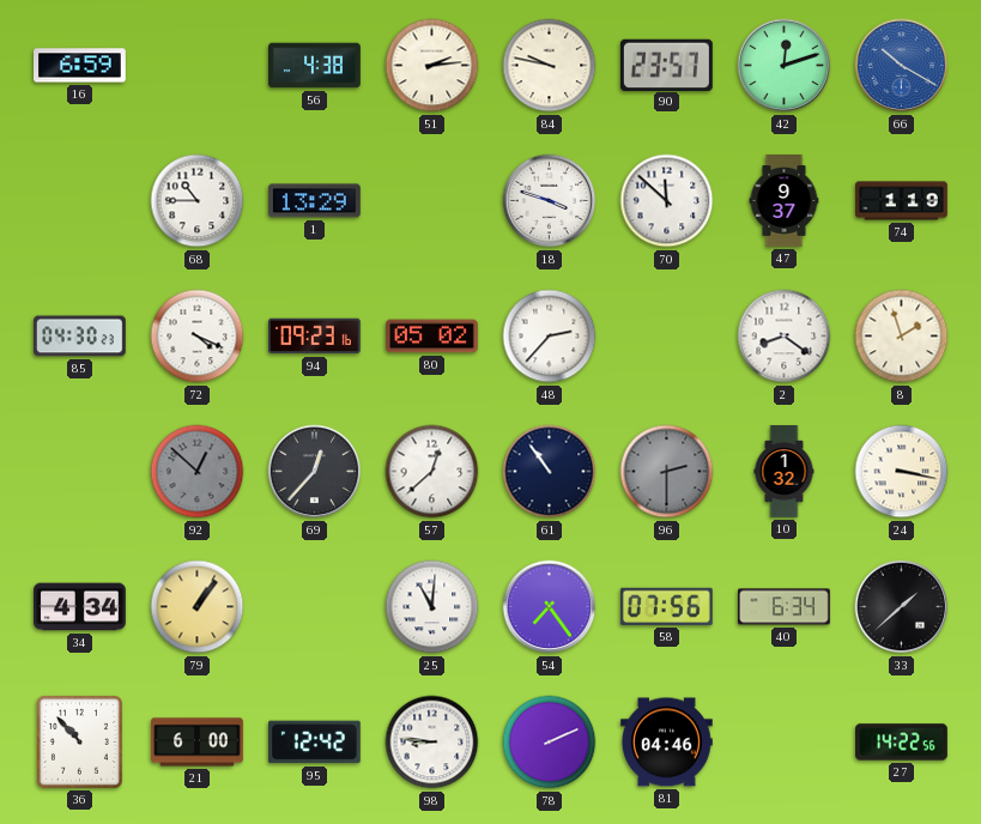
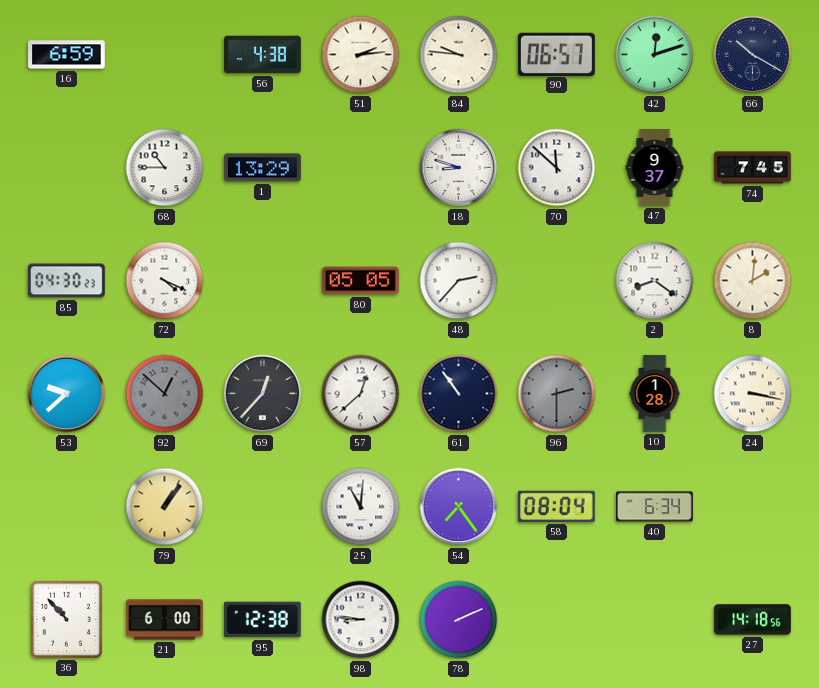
84: 9:47 -> 9:46
90: 23:57 -> 06:57
66 dial: blue -> navy
18: 3:48 -> 8:48
74: 1:19 -> 7:45
94: 09:23 -> none
80: 05:02 -> 05:05
8: 1:57 -> 2:01
53: none -> 9:38
10: 1:32 -> 1:28
34: 4:34 -> none
58: 07:56 -> 08:04
33: 1:38 -> none
95: 12:42 -> 12:38
81: 04:46 -> none
27: 14:22 -> 14:18
